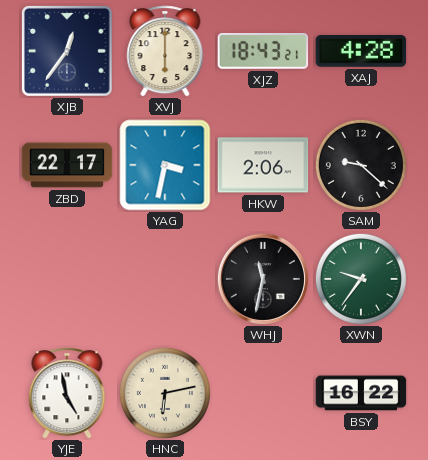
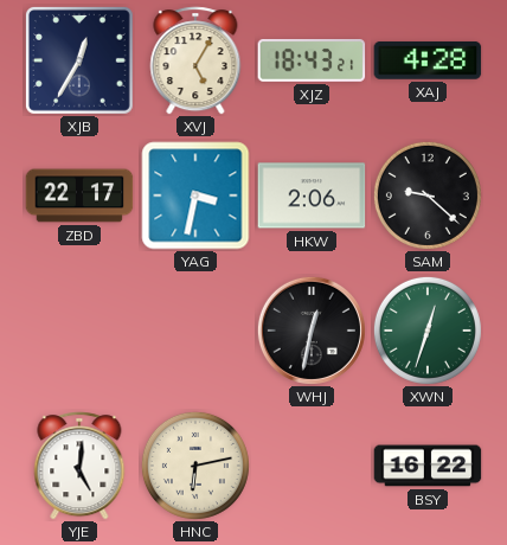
XJB: 12:36 -> 12:35
XVJ: 6:00 -> 5:05
WHJ: 11:32 -> 12:32
XWN: 9:36 -> 12:33
YJE: 4:58 -> 5:01
